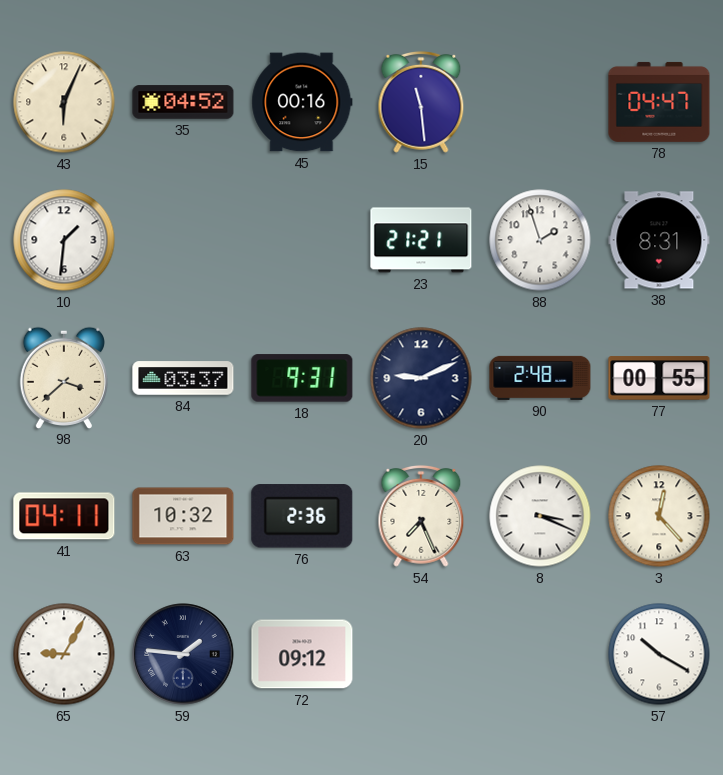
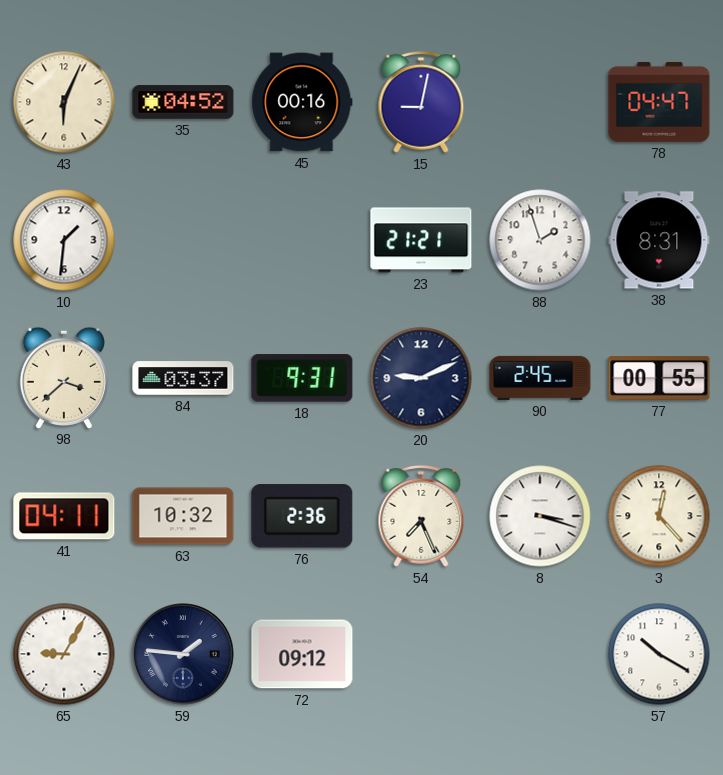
15: 11:29 -> 9:02
90: 2:48 -> 2:45
8: 3:19 -> 3:18
